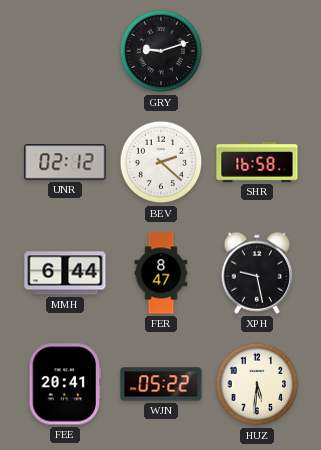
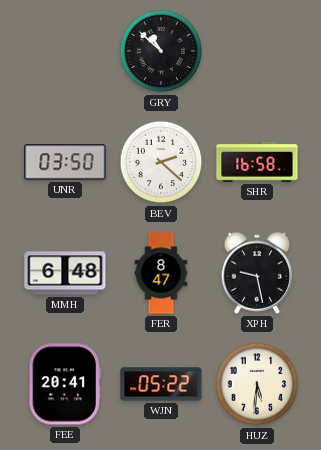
GRY: 9:12 -> 10:52
UNR: 02:12 -> 03:50
MMH: 6:44 -> 6:48
